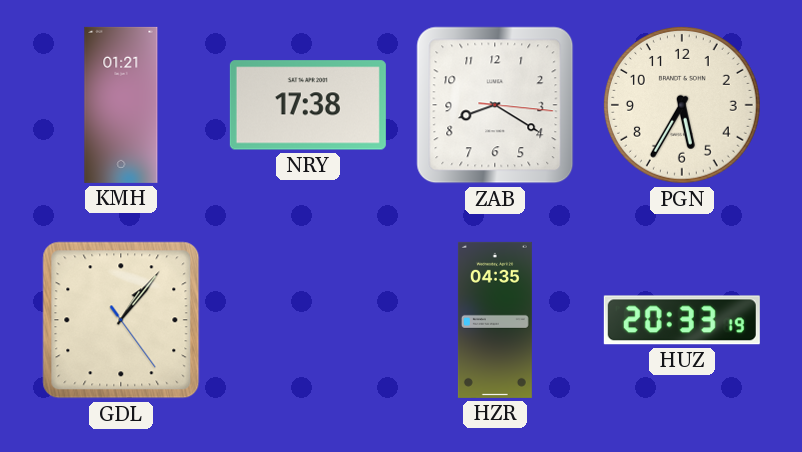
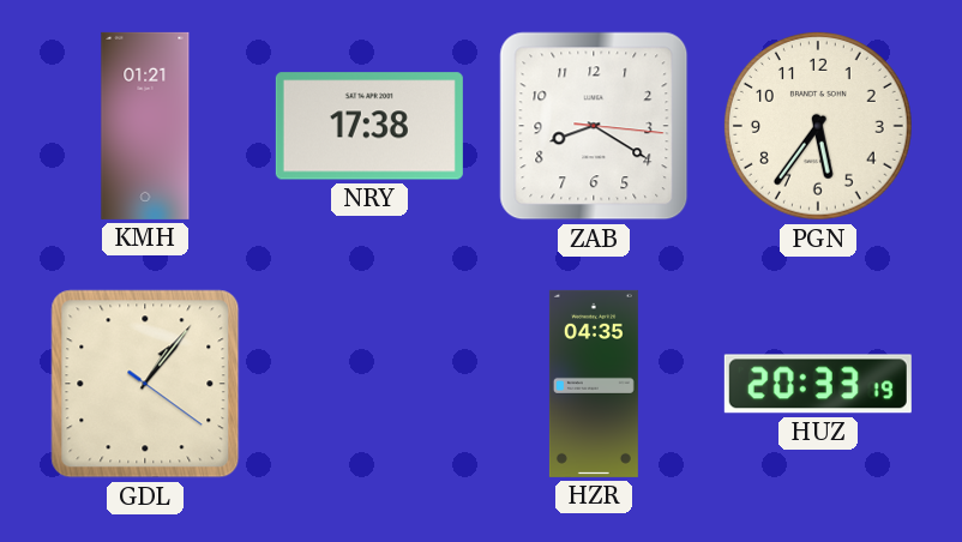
PGN: 5:35 -> 5:36
GDL: 1:06:24 -> 1:06:21
